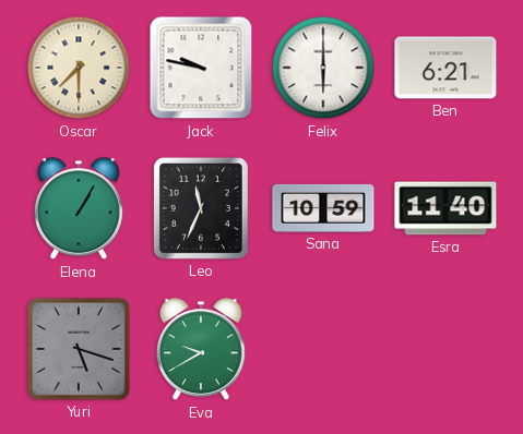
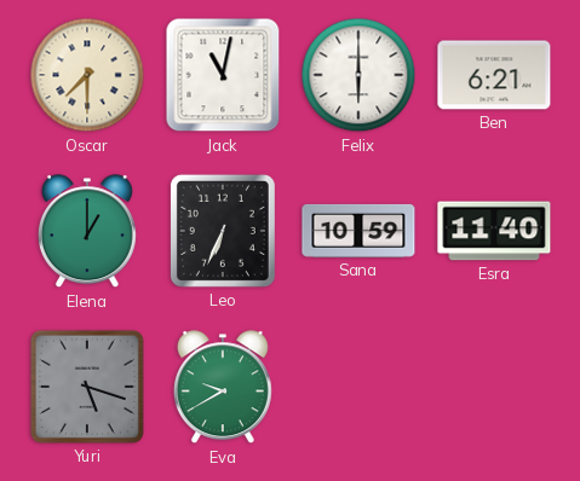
Jack: 9:47 -> 11:02
Elena: 1:05 -> 1:00
Leo: 11:34 -> 6:34
